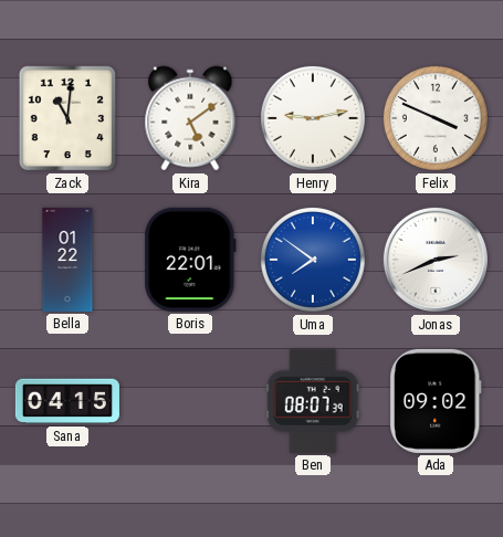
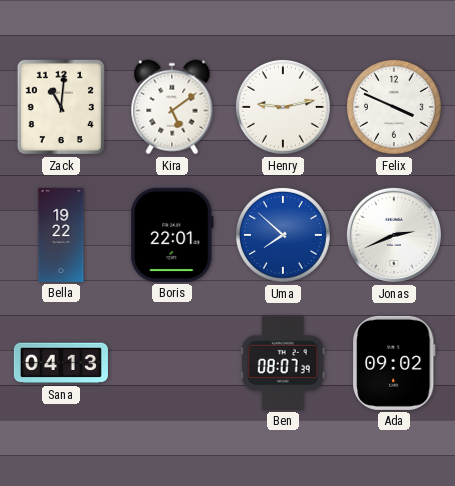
Bella: 01:22 -> 19:22
Uma: 7:51 -> 7:52
Sana: 04:15 -> 04:13
